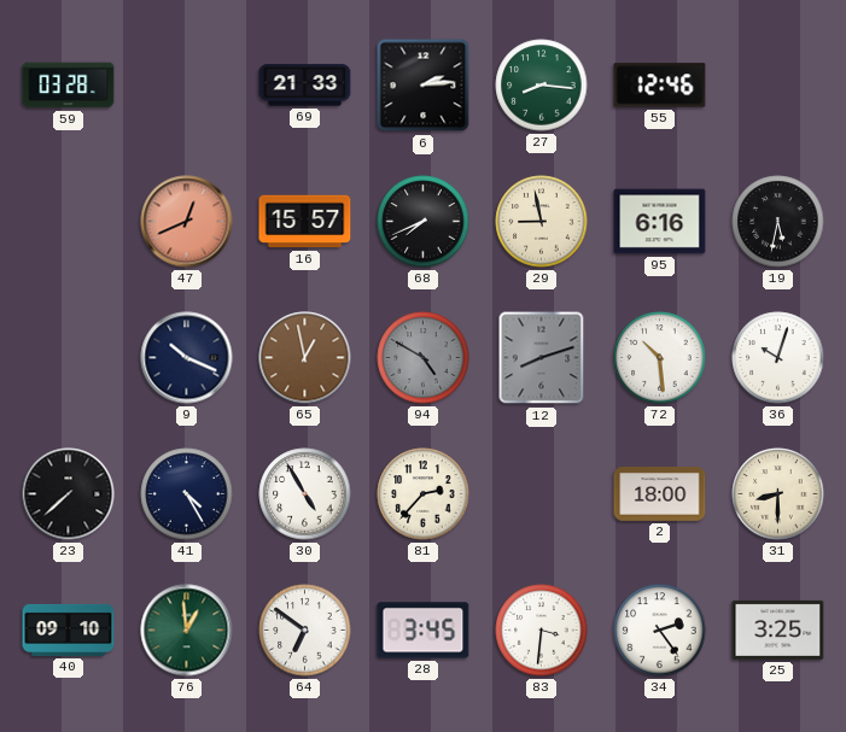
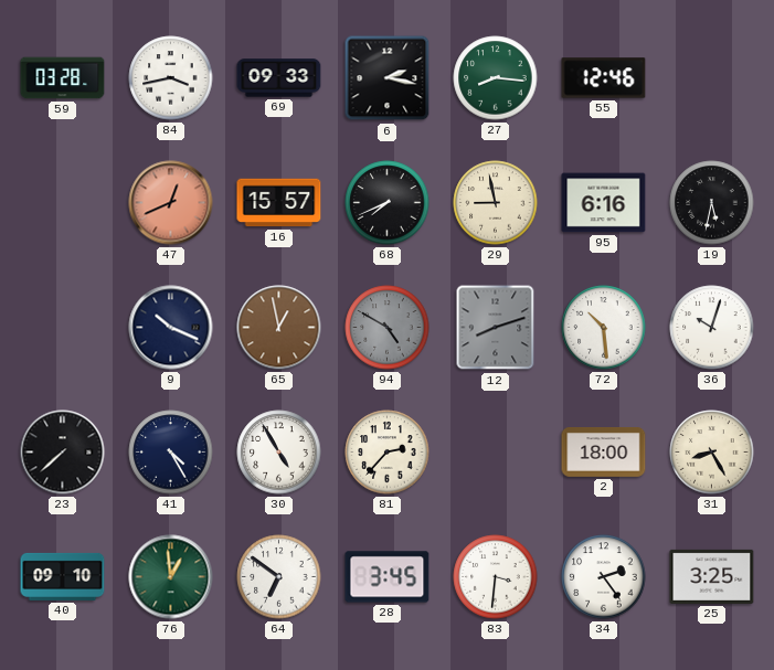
84: none -> 3:43
69: 21:33 -> 09:33
6: 2:14 -> 2:17
31: 8:30 -> 8:25
